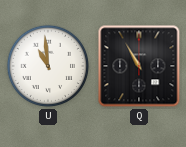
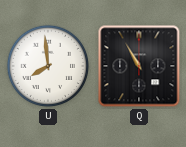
U: 10:59 -> 7:59
